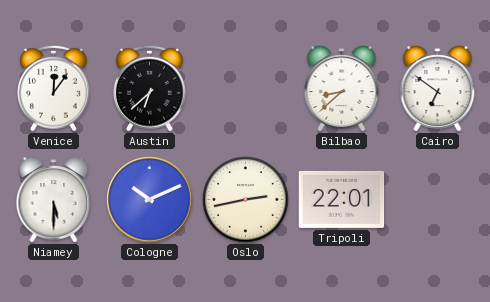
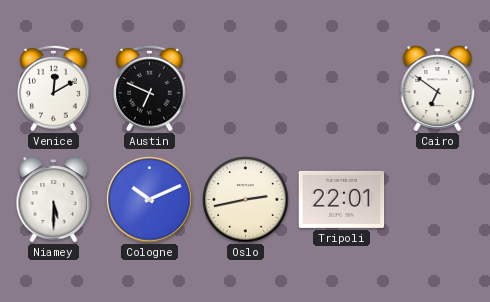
Venice: 12:06 -> 12:10
Austin: 6:38 -> 6:49
Bilbao: 8:38 -> none
